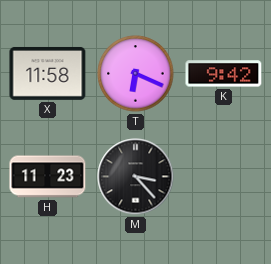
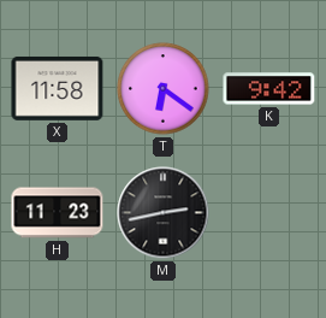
T: 6:19 -> 6:21
M: 3:23 -> 2:43
